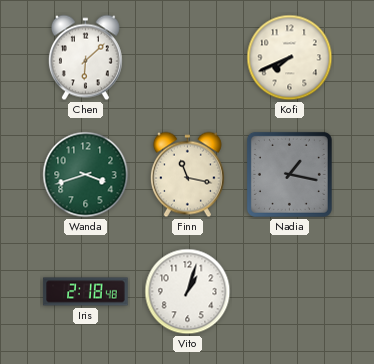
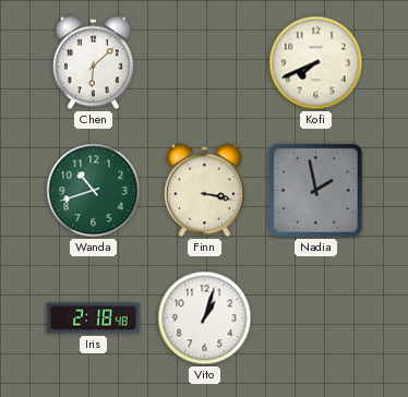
Wanda: 3:42 -> 10:42
Finn: 11:17 -> 3:17
Nadia: 1:17 -> 1:58
